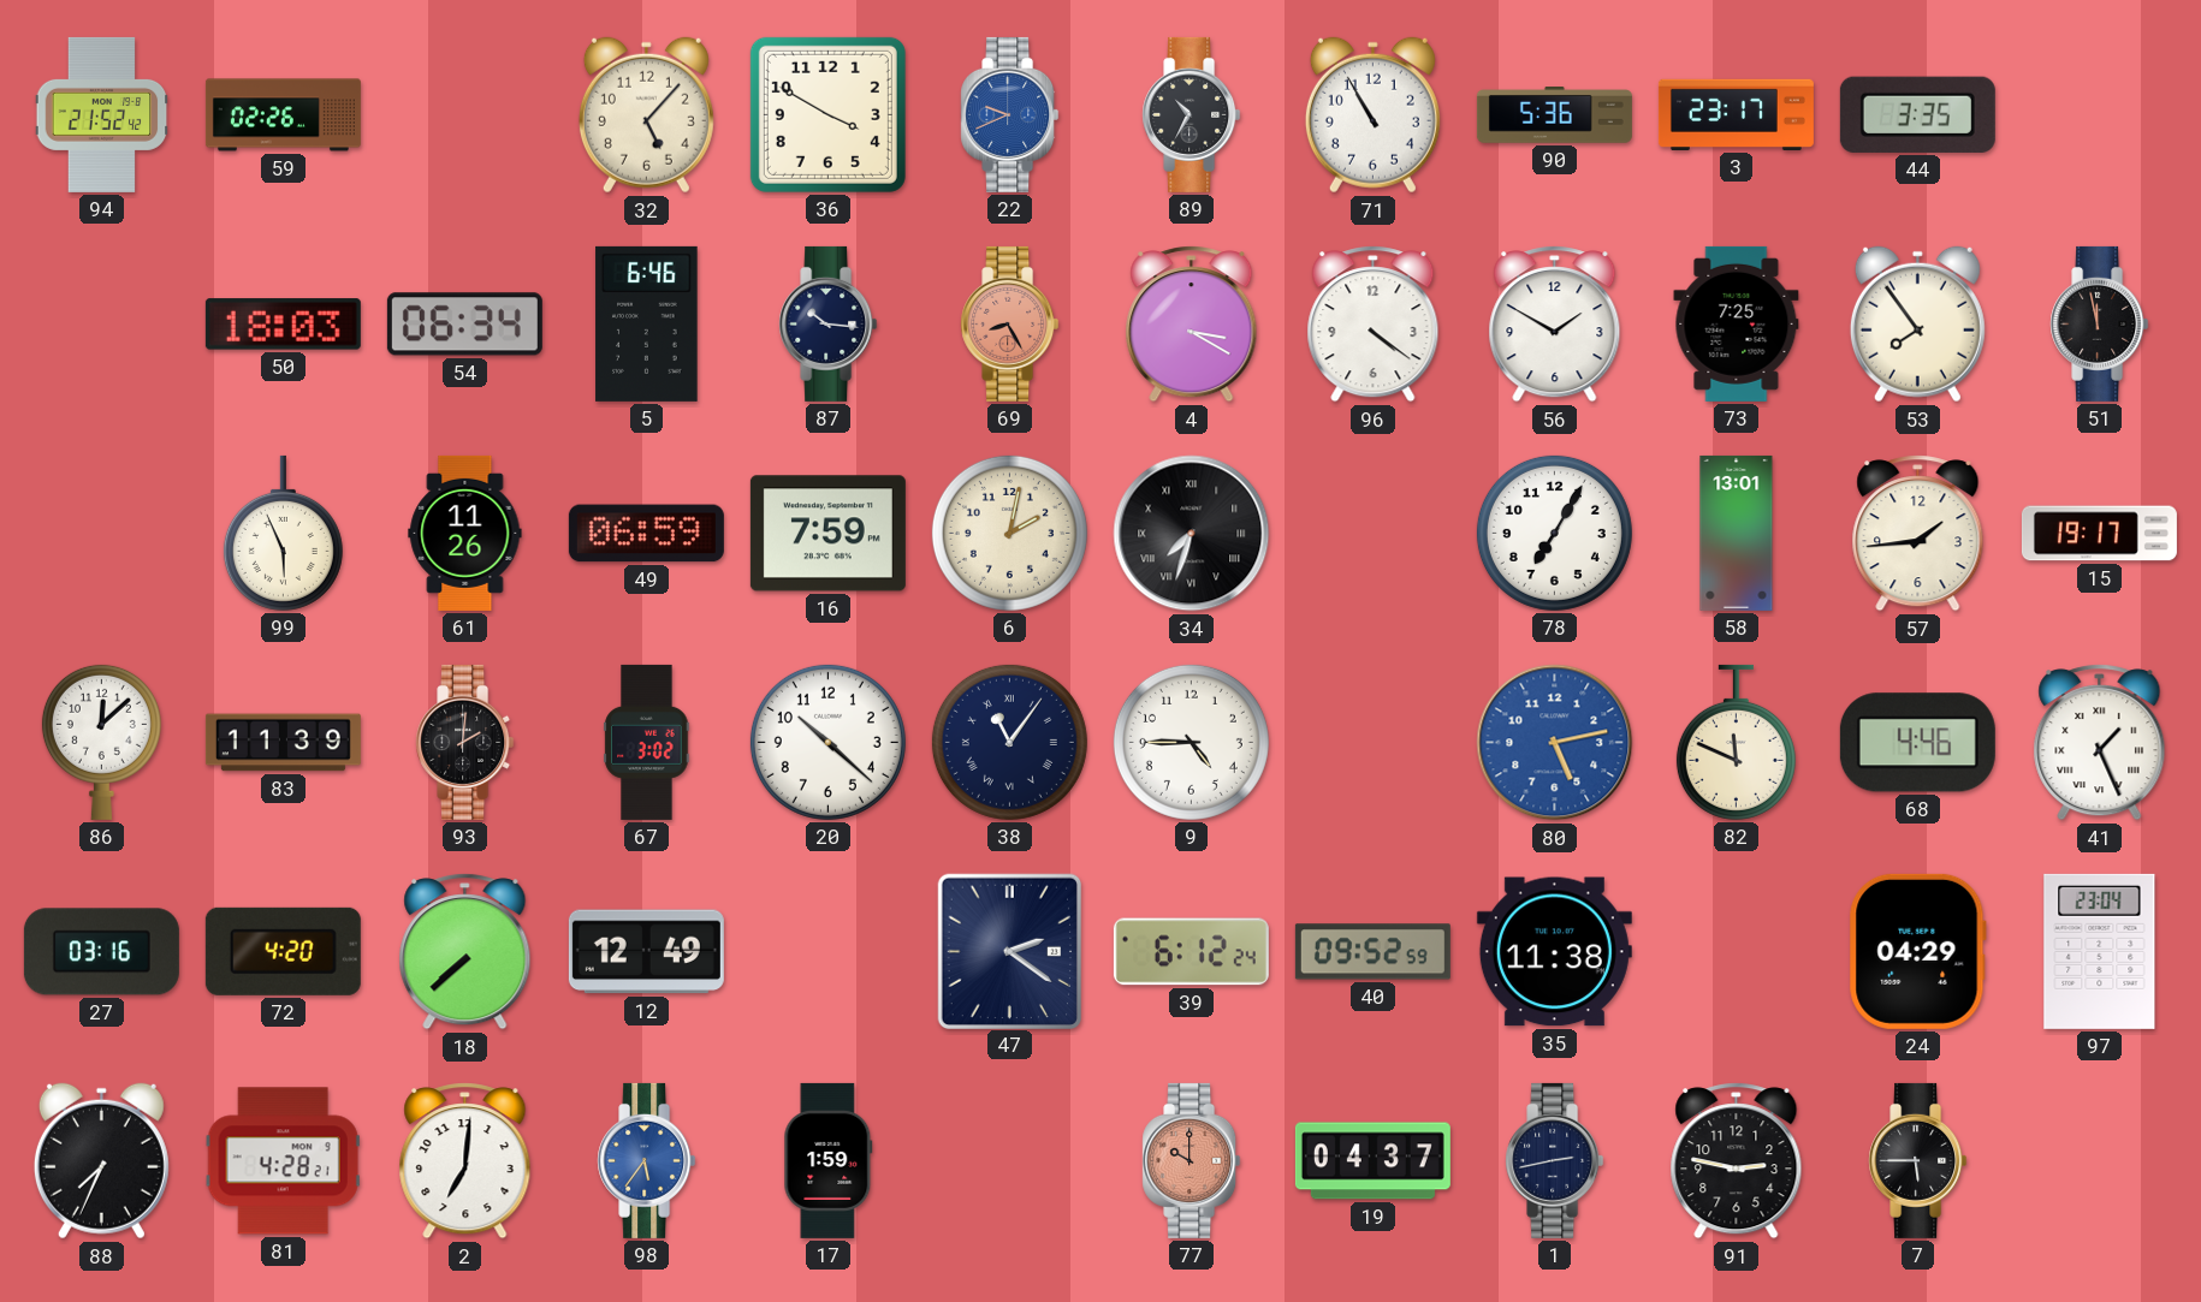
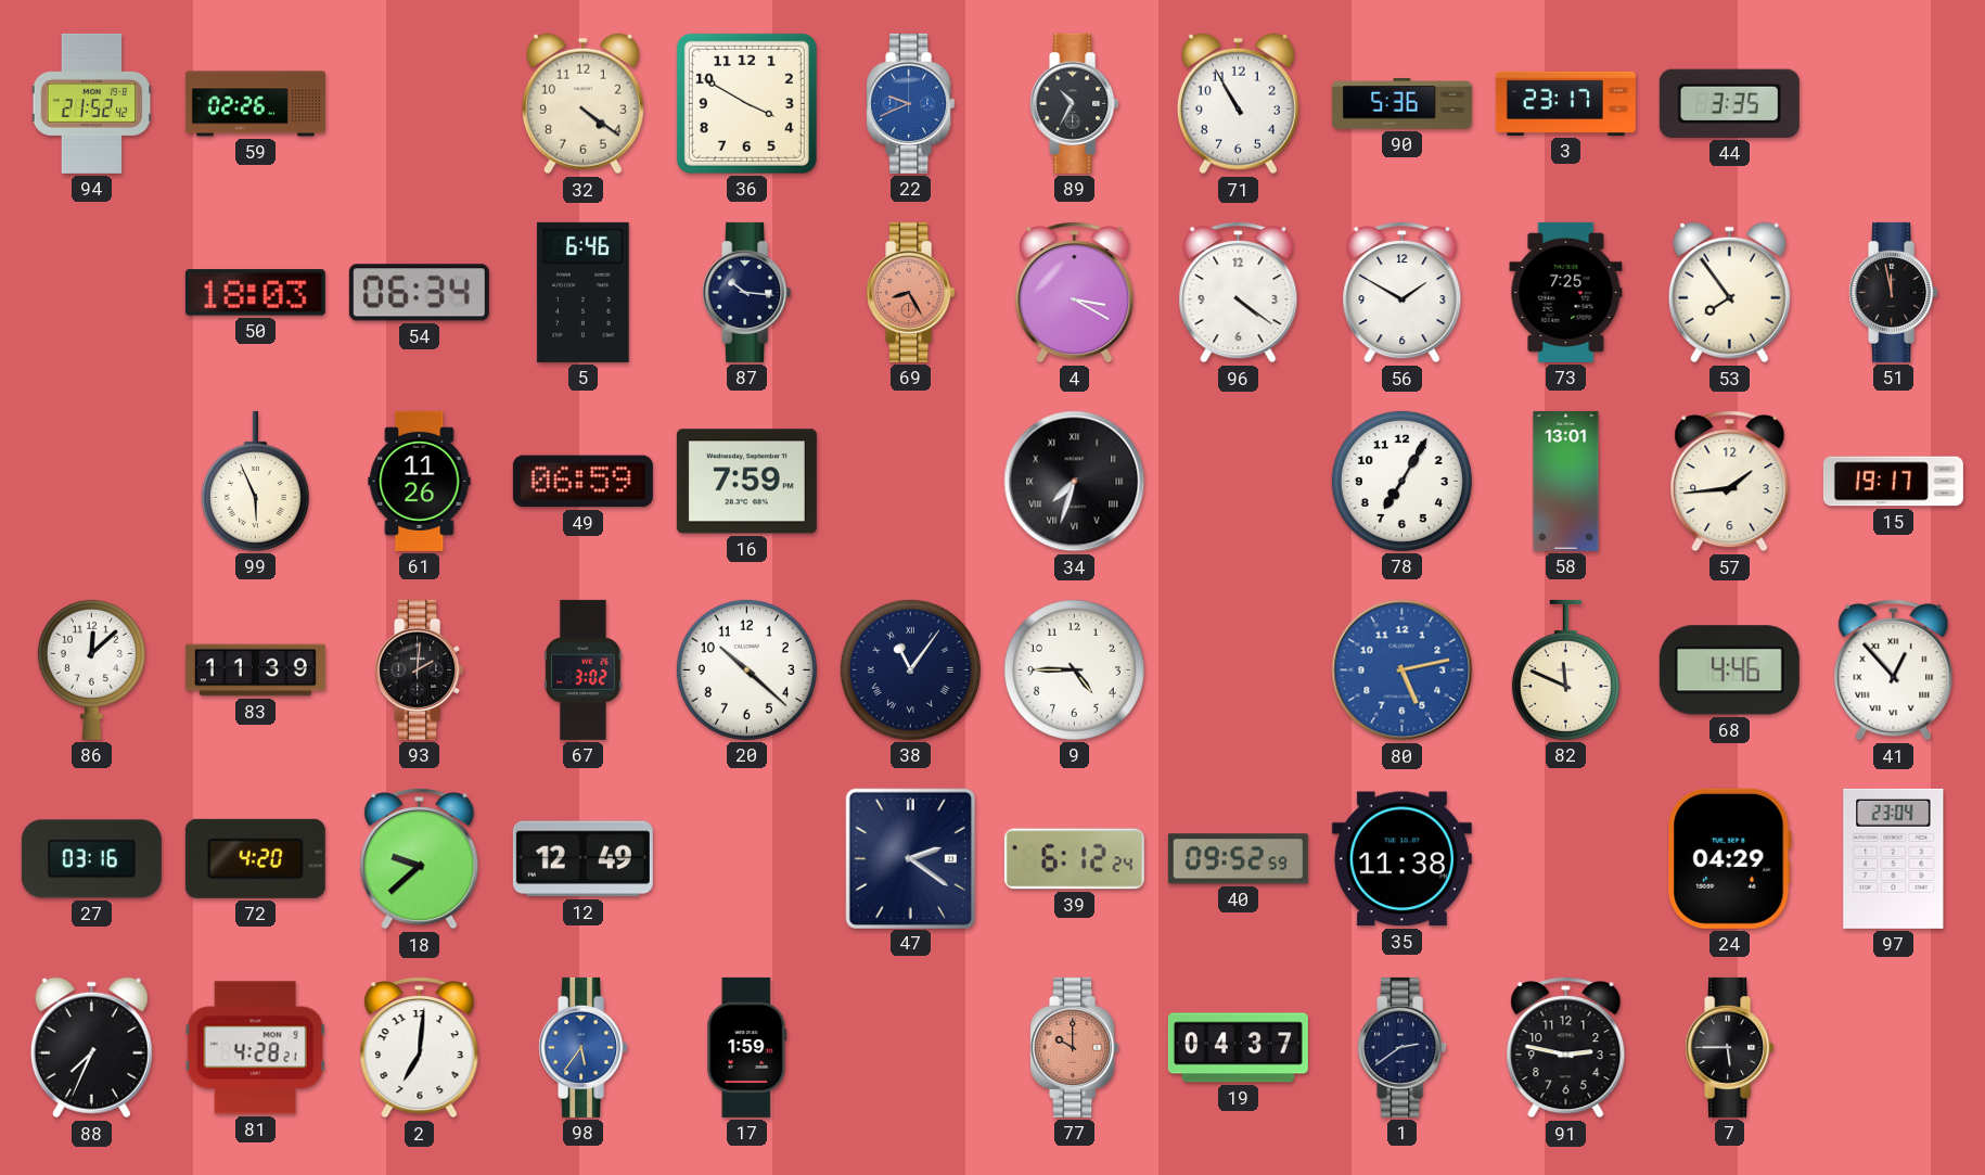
32: 5:07 -> 4:21
6: 2:02 -> none
41: 1:26 -> 12:53
18: 7:38 -> 9:38
1: 2:43 -> 2:39
